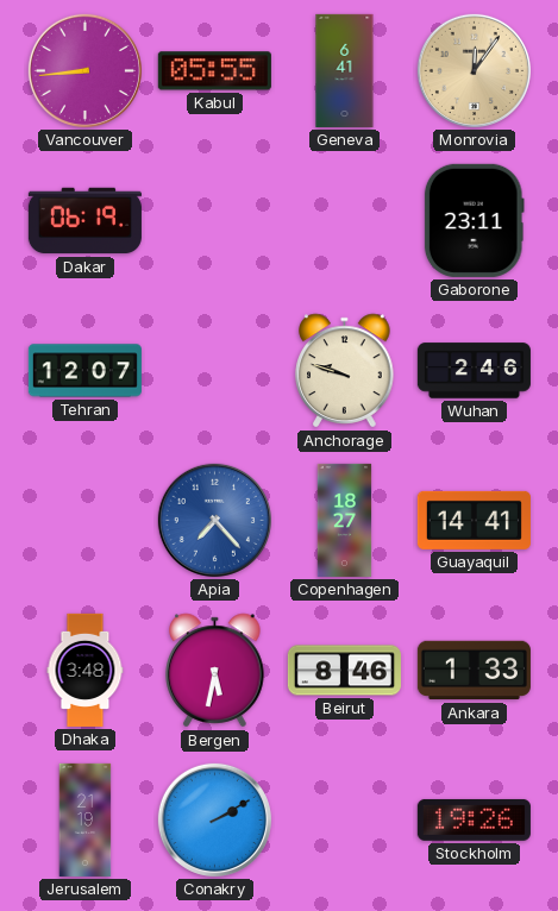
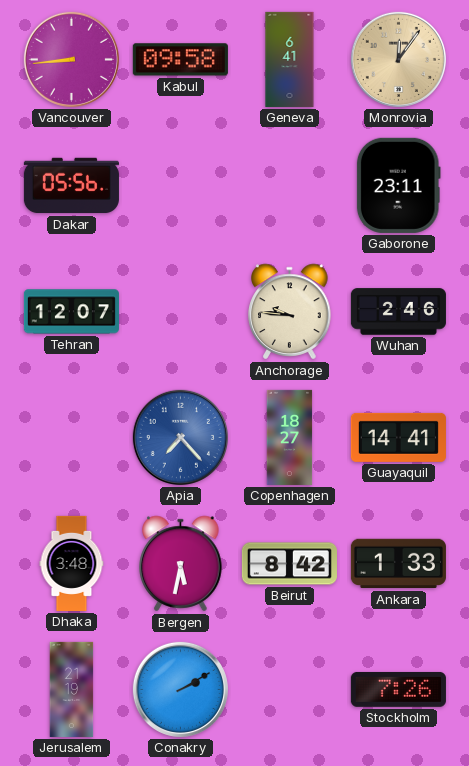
Kabul: 05:55 -> 09:58
Dakar: 06:19 -> 05:56
Anchorage: 9:48 -> 9:46
Beirut: 8:46 -> 8:42
Stockholm: 19:26 -> 7:26
